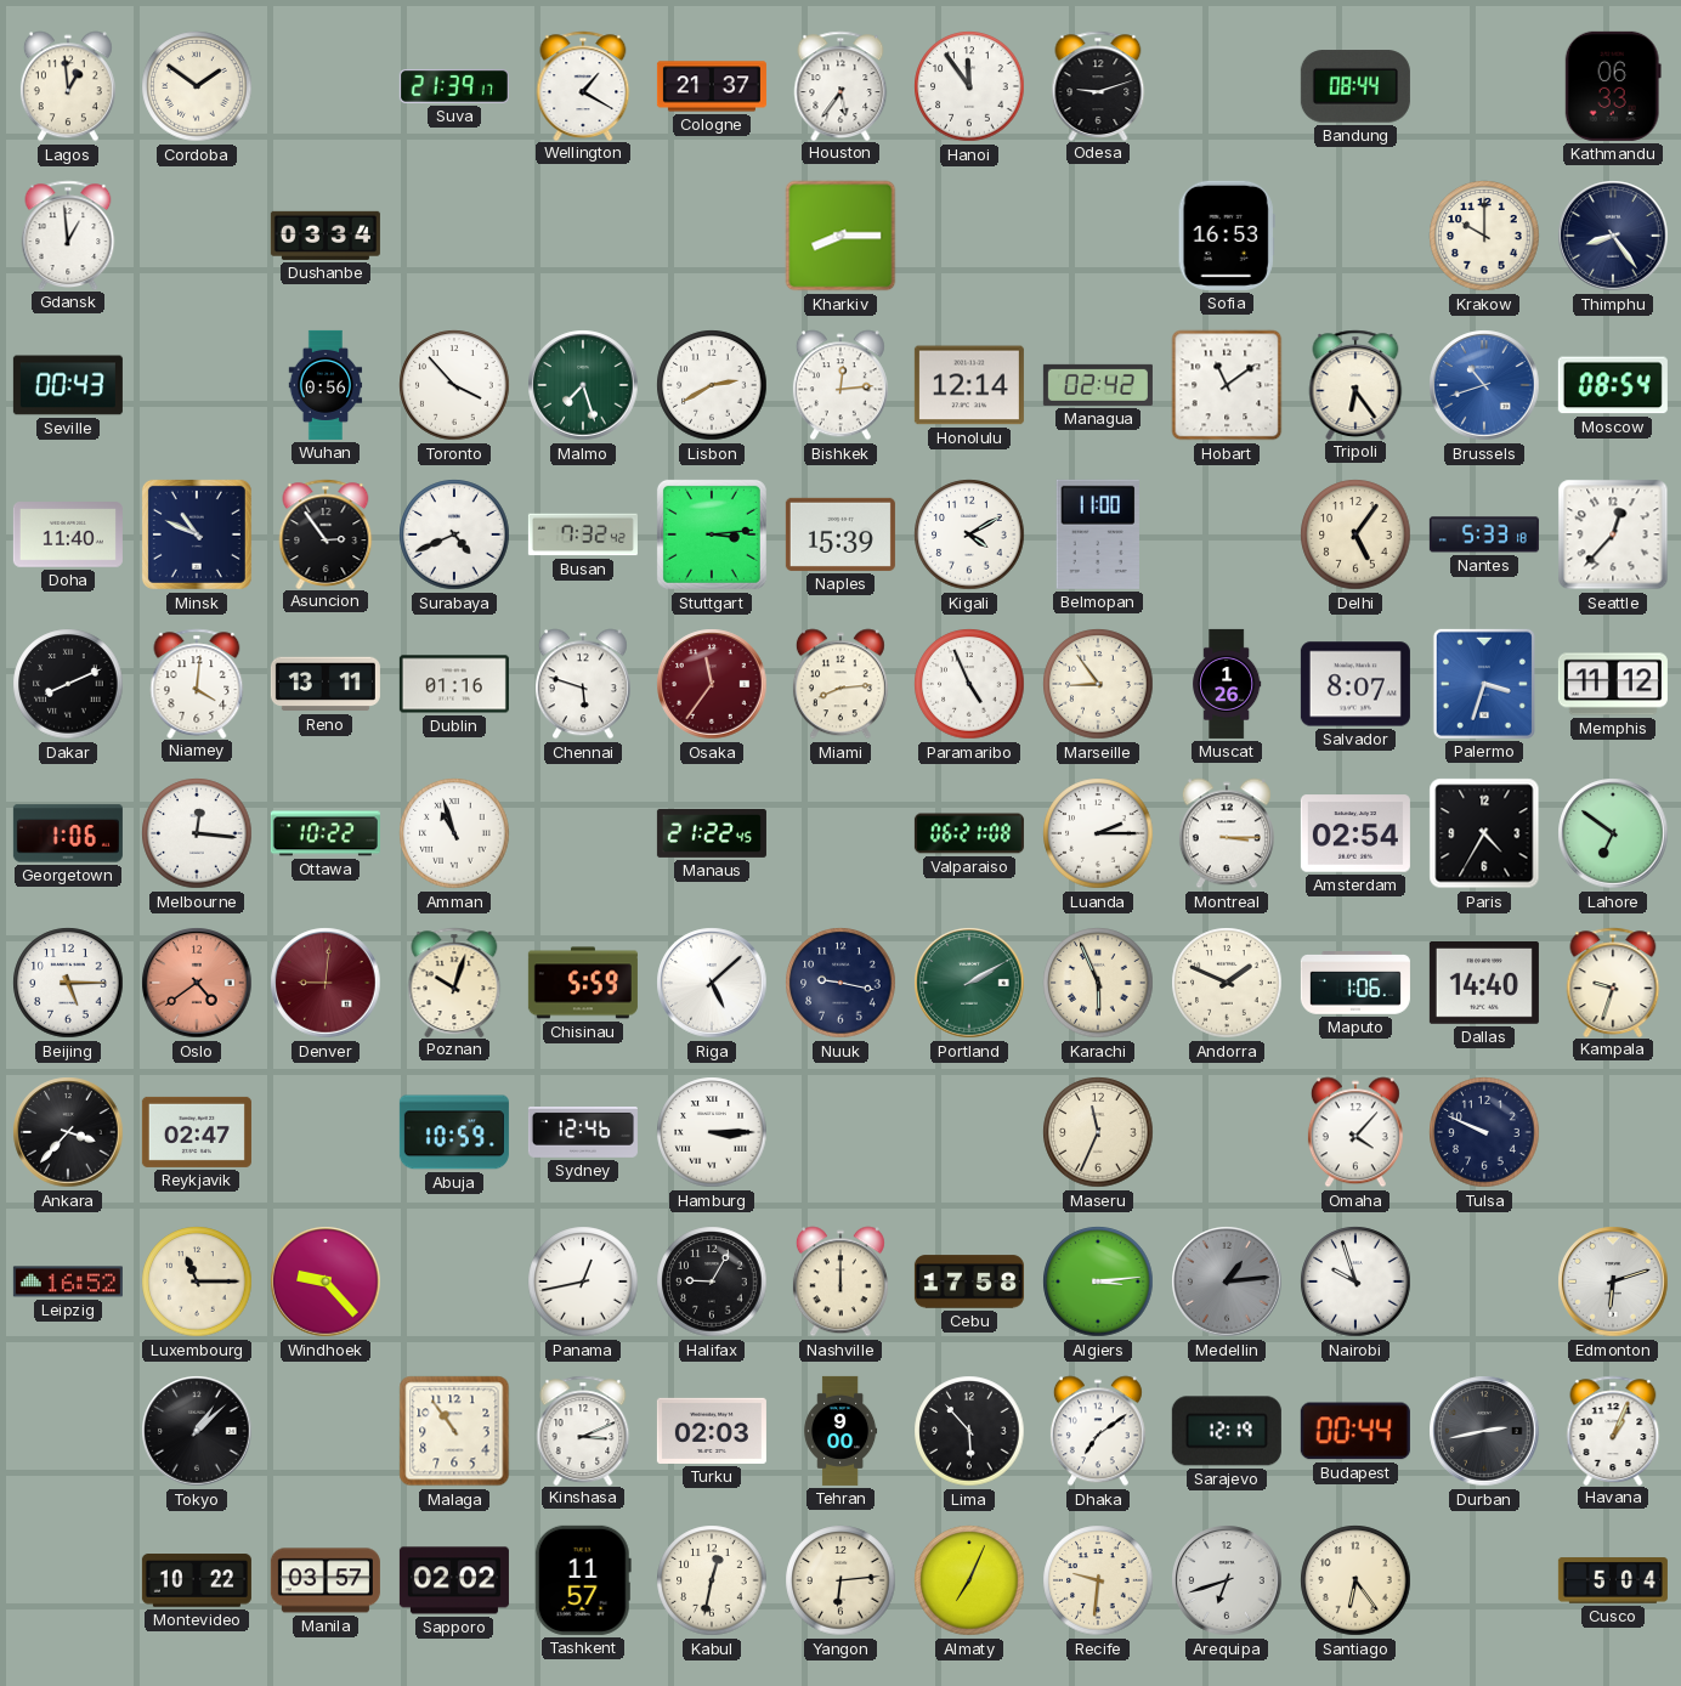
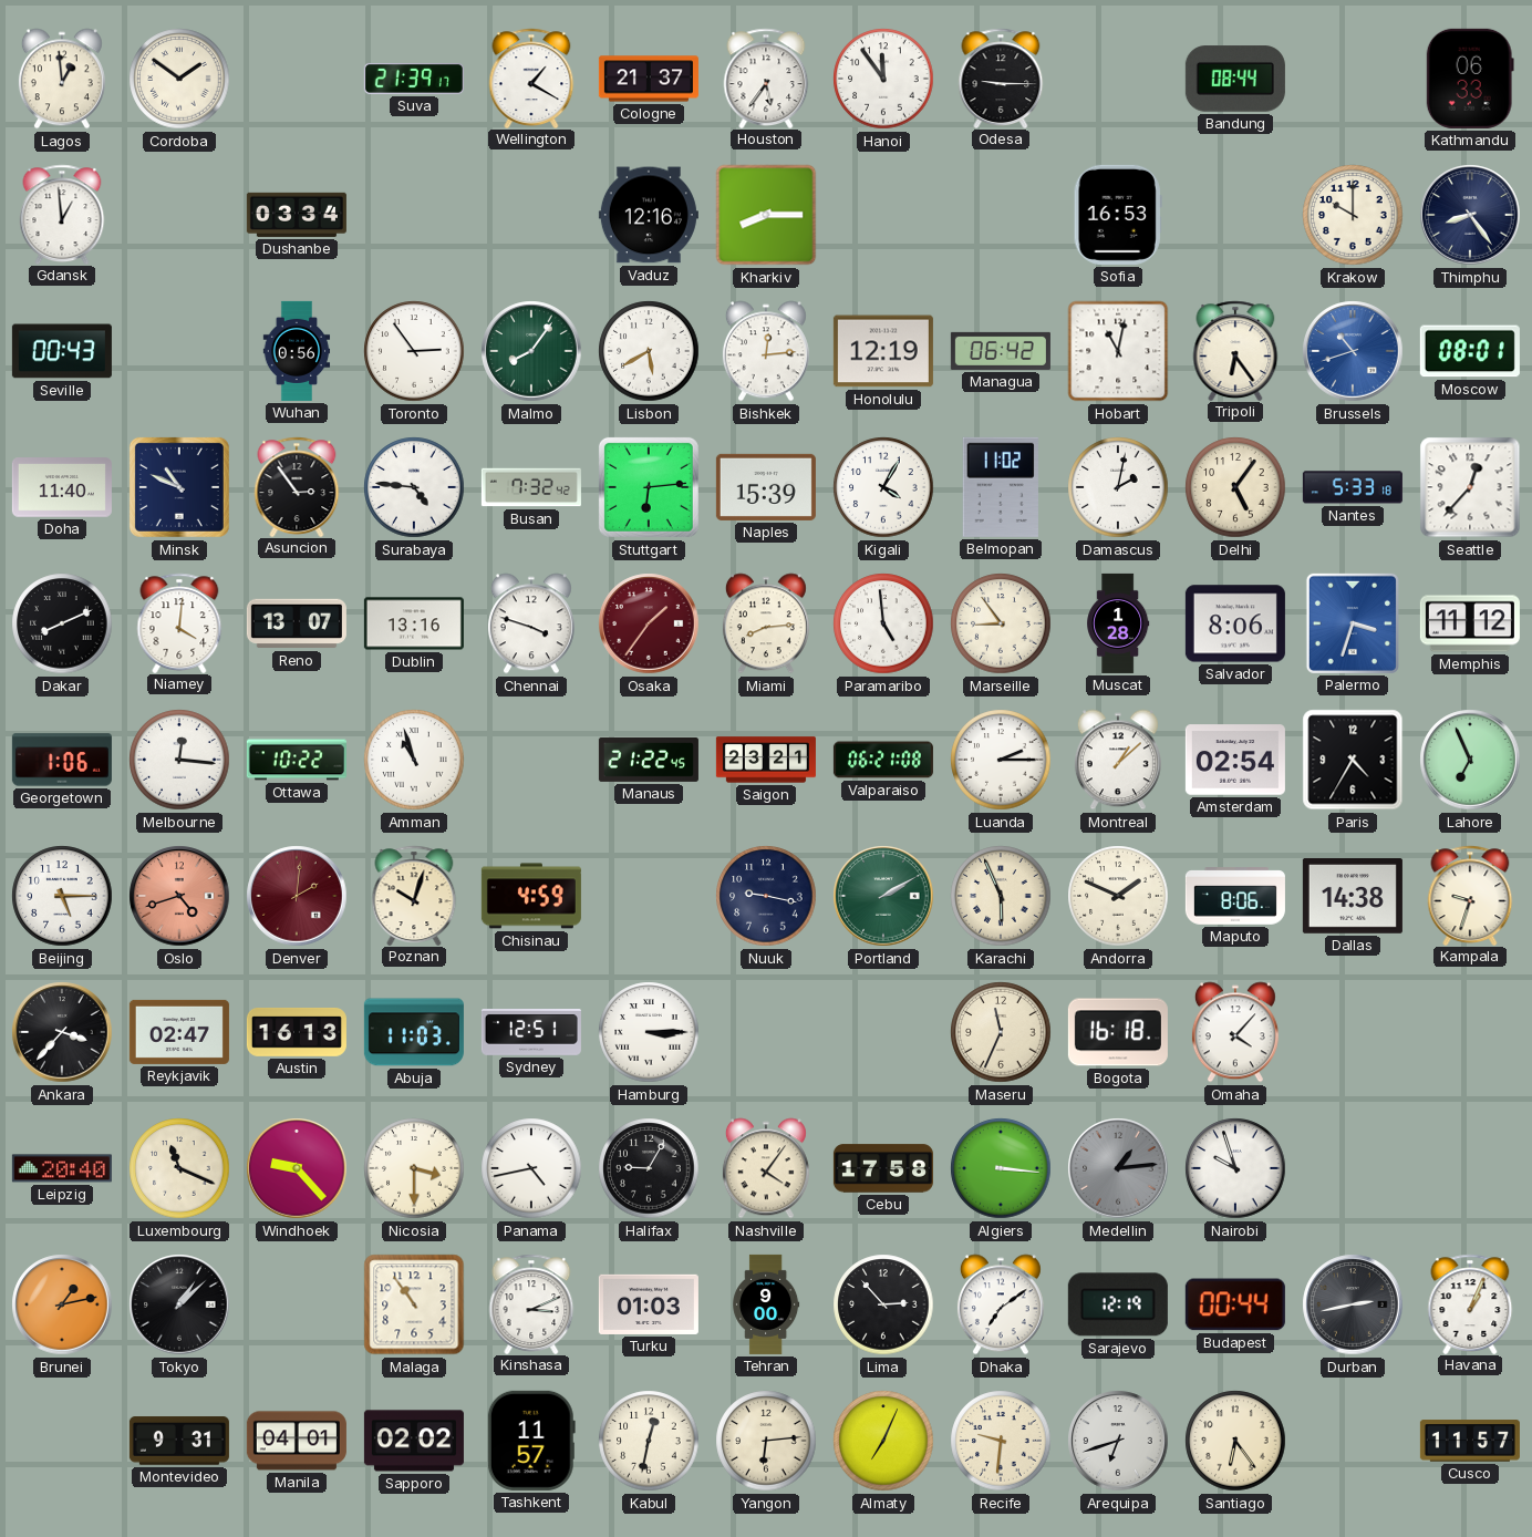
Odesa: 9:12 -> 9:15
Vaduz: none -> 12:16
Toronto: 3:53 -> 2:54
Malmo: 7:27 -> 8:06
Lisbon: 2:40 -> 5:40
Honolulu: 12:14 -> 12:19
Managua: 02:42 -> 06:42
Hobart: 11:09 -> 11:02
Moscow: 08:54 -> 08:01
Surabaya: 4:41 -> 4:46
Stuttgart: 3:14 -> 6:14
Kigali: 4:10 -> 4:05
Belmopan: 11:00 -> 11:02
Damascus: none -> 2:02
Reno: 13:11 -> 13:07
Dublin: 01:16 -> 13:16
Chennai: 5:48 -> 3:48
Osaka: 11:36 -> 1:36
Paramaribo: 4:56 -> 4:59
Muscat: 1:26 -> 1:28
Salvador: 8:07 -> 8:06
Saigon: none -> 23:21
Montreal: 3:15 -> 1:08
Lahore: 6:51 -> 6:56
Oslo: 4:39 -> 4:42
Denver: 9:01 -> 2:01
Chisinau: 5:59 -> 4:59
Riga: 5:08 -> none
Maputo: 1:06 -> 8:06
Dallas: 14:40 -> 14:38
Austin: none -> 16:13
Abuja: 10:59 -> 11:03
Sydney: 12:46 -> 12:51
Bogota: none -> 16:18
Tulsa: 9:49 -> none
Leipzig: 16:52 -> 20:40
Luxembourg: 11:15 -> 11:19
Nicosia: none -> 3:30
Panama: 12:43 -> 4:43
Nashville: 12:00 -> 4:06
Algiers: 3:14 -> 3:16
Edmonton: 6:12 -> none
Brunei: none -> 1:13
Turku: 02:03 -> 01:03
Lima: 5:53 -> 2:53
Montevideo: 10:22 -> 9:31
Manila: 03:57 -> 04:01
Cusco: 5:04 -> 11:57
